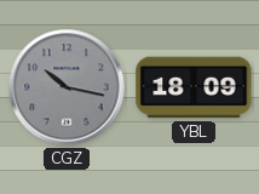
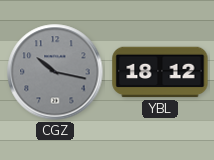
YBL: 18:09 -> 18:12
